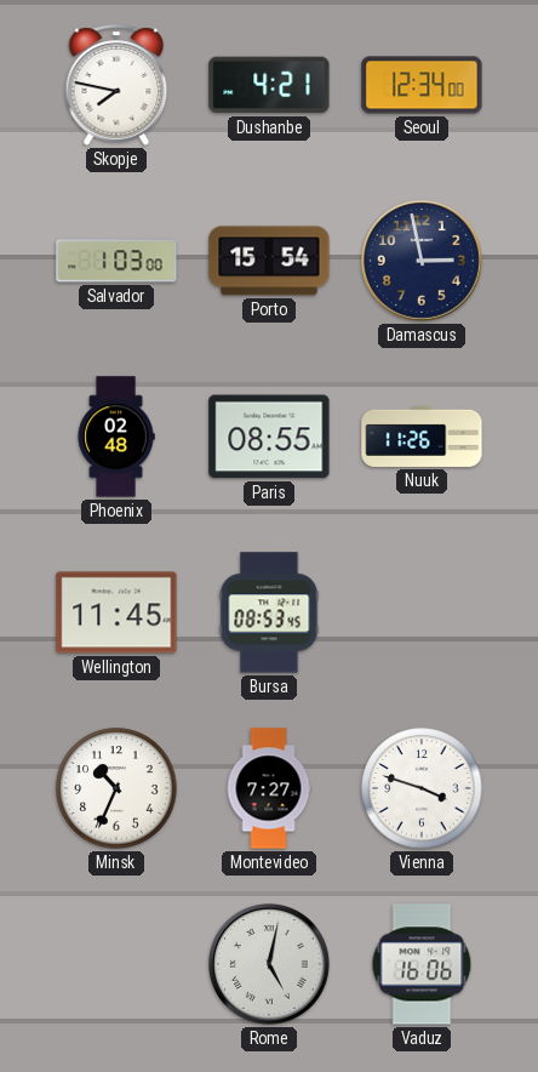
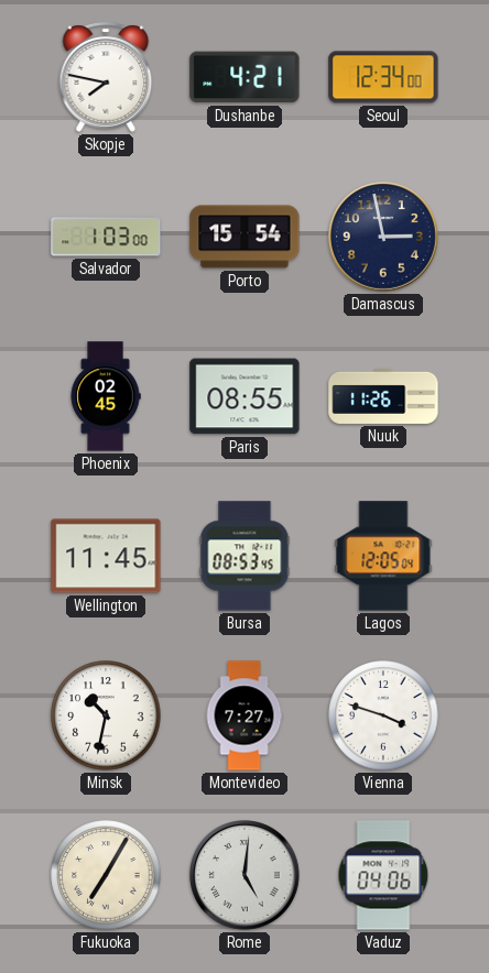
Phoenix: 02:48 -> 02:45
Lagos: none -> 12:05
Minsk: 10:34 -> 10:32
Fukuoka: none -> 7:05
Rome: 5:02 -> 5:01
Vaduz: 16:06 -> 04:06
